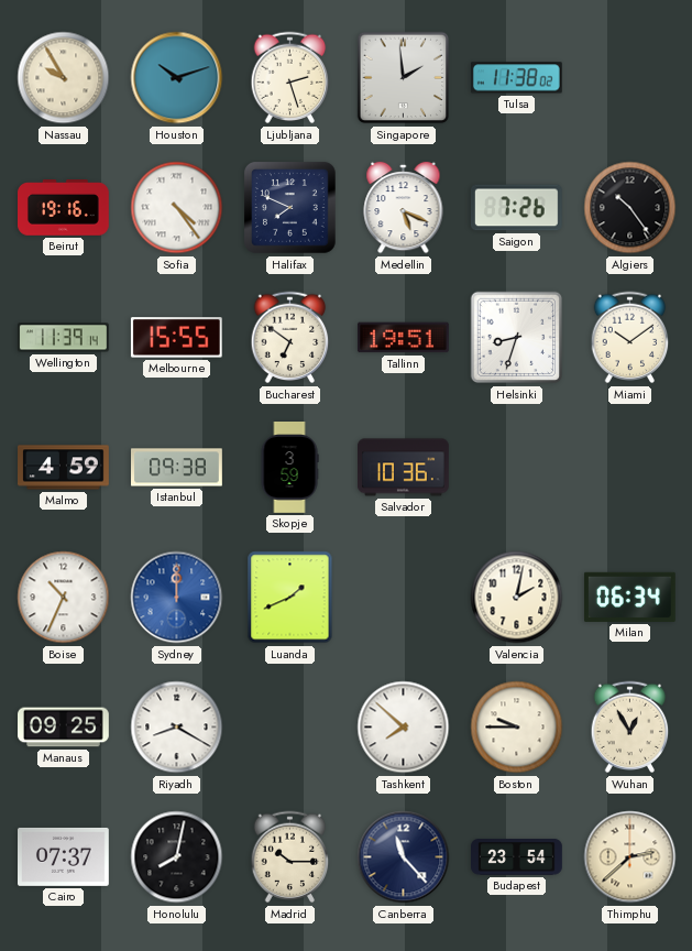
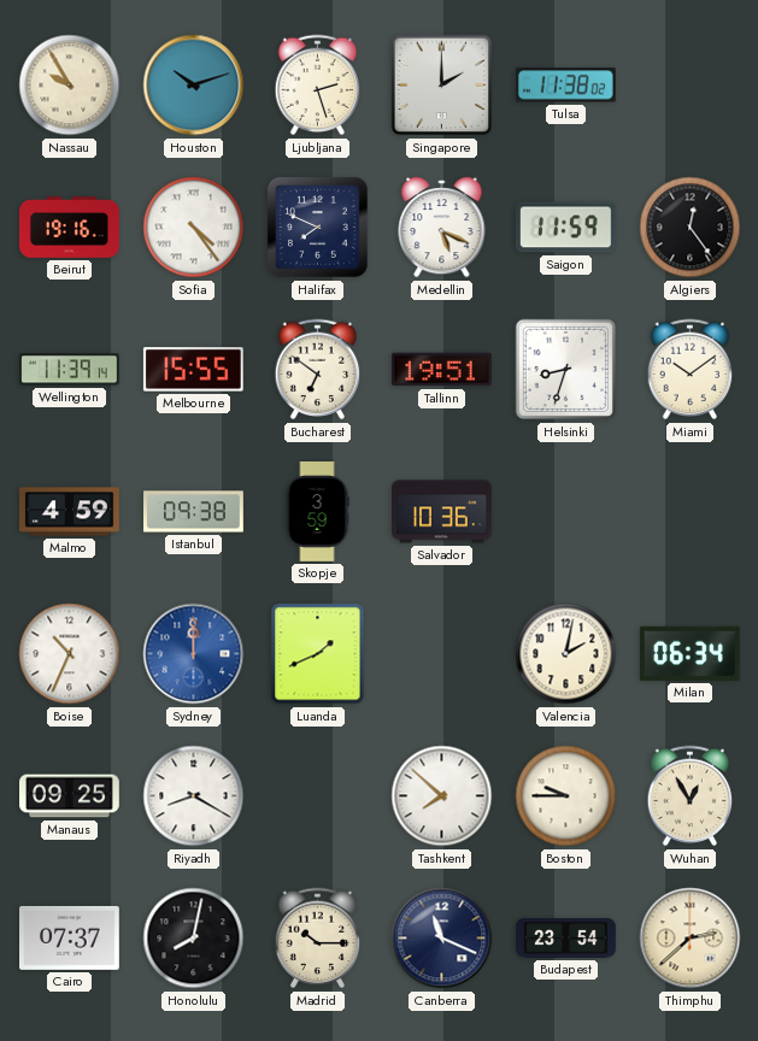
Singapore: 1:59 -> 2:00
Saigon: 7:26 -> 11:59
Algiers: 10:24 -> 12:24
Canberra: 11:23 -> 11:19
